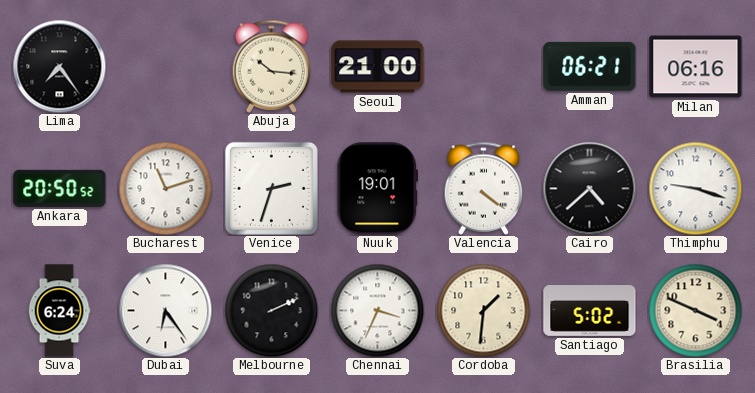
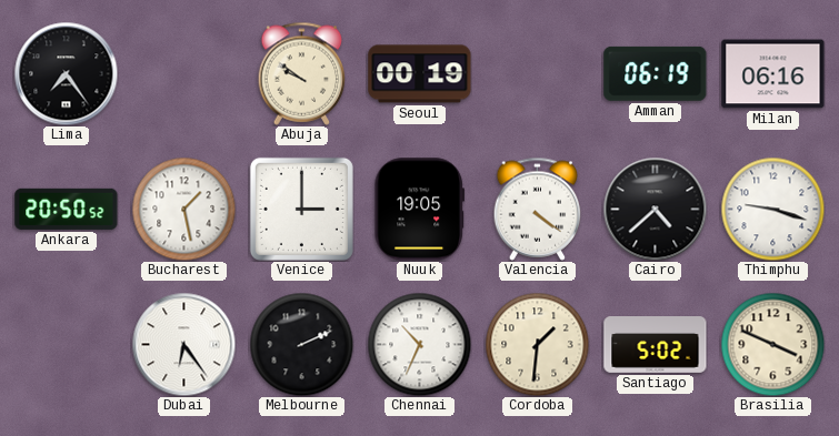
Abuja: 10:16 -> 9:51
Seoul: 21:00 -> 00:19
Amman: 06:21 -> 06:19
Bucharest: 11:12 -> 1:28
Venice: 2:33 -> 3:00
Nuuk: 19:01 -> 19:05
Suva: 6:24 -> none
Chennai: 3:34 -> 10:34
